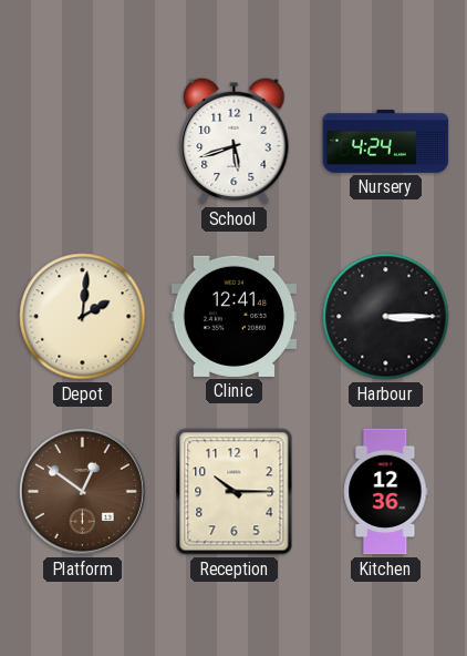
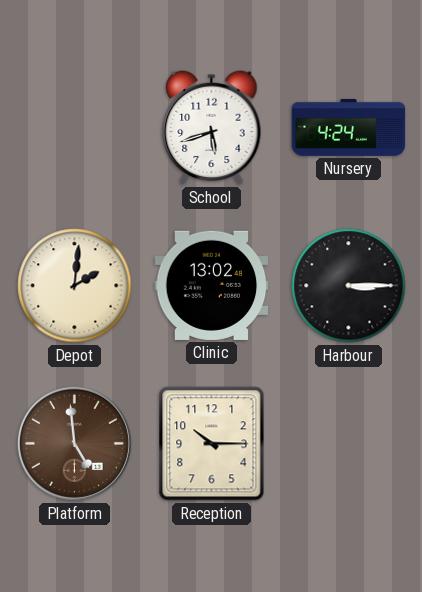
Clinic: 12:41 -> 13:02
Platform: 12:51 -> 4:59
Kitchen: 12:36 -> none
